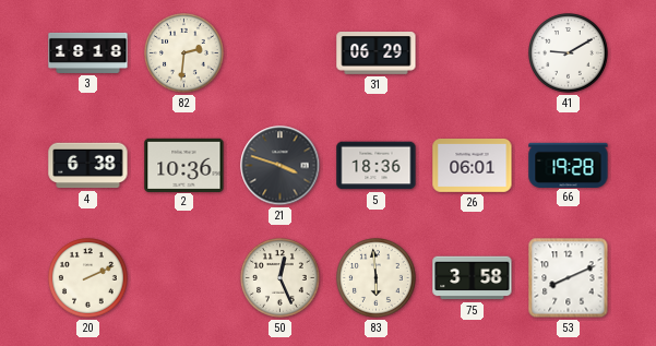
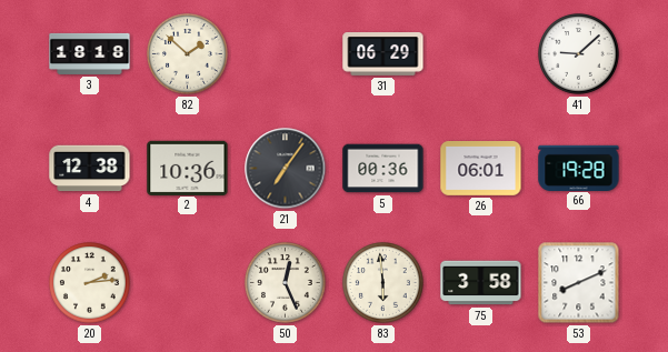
82: 2:31 -> 1:52
41: 9:10 -> 9:08
4: 6:38 -> 12:38
21: 3:48 -> 7:06
5: 18:36 -> 00:36
20: 2:11 -> 2:14
